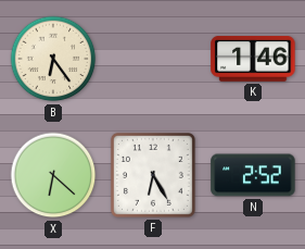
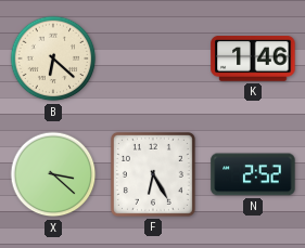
B: 6:24 -> 6:22
X: 6:22 -> 3:22
